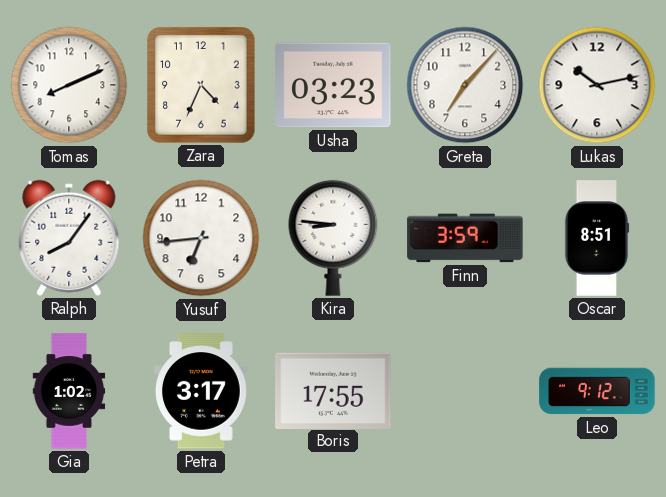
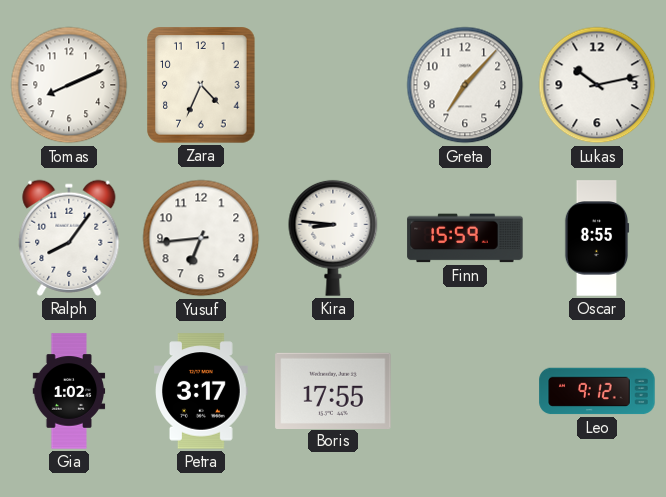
Usha: 03:23 -> none
Finn: 3:59 -> 15:59
Oscar: 8:51 -> 8:55
